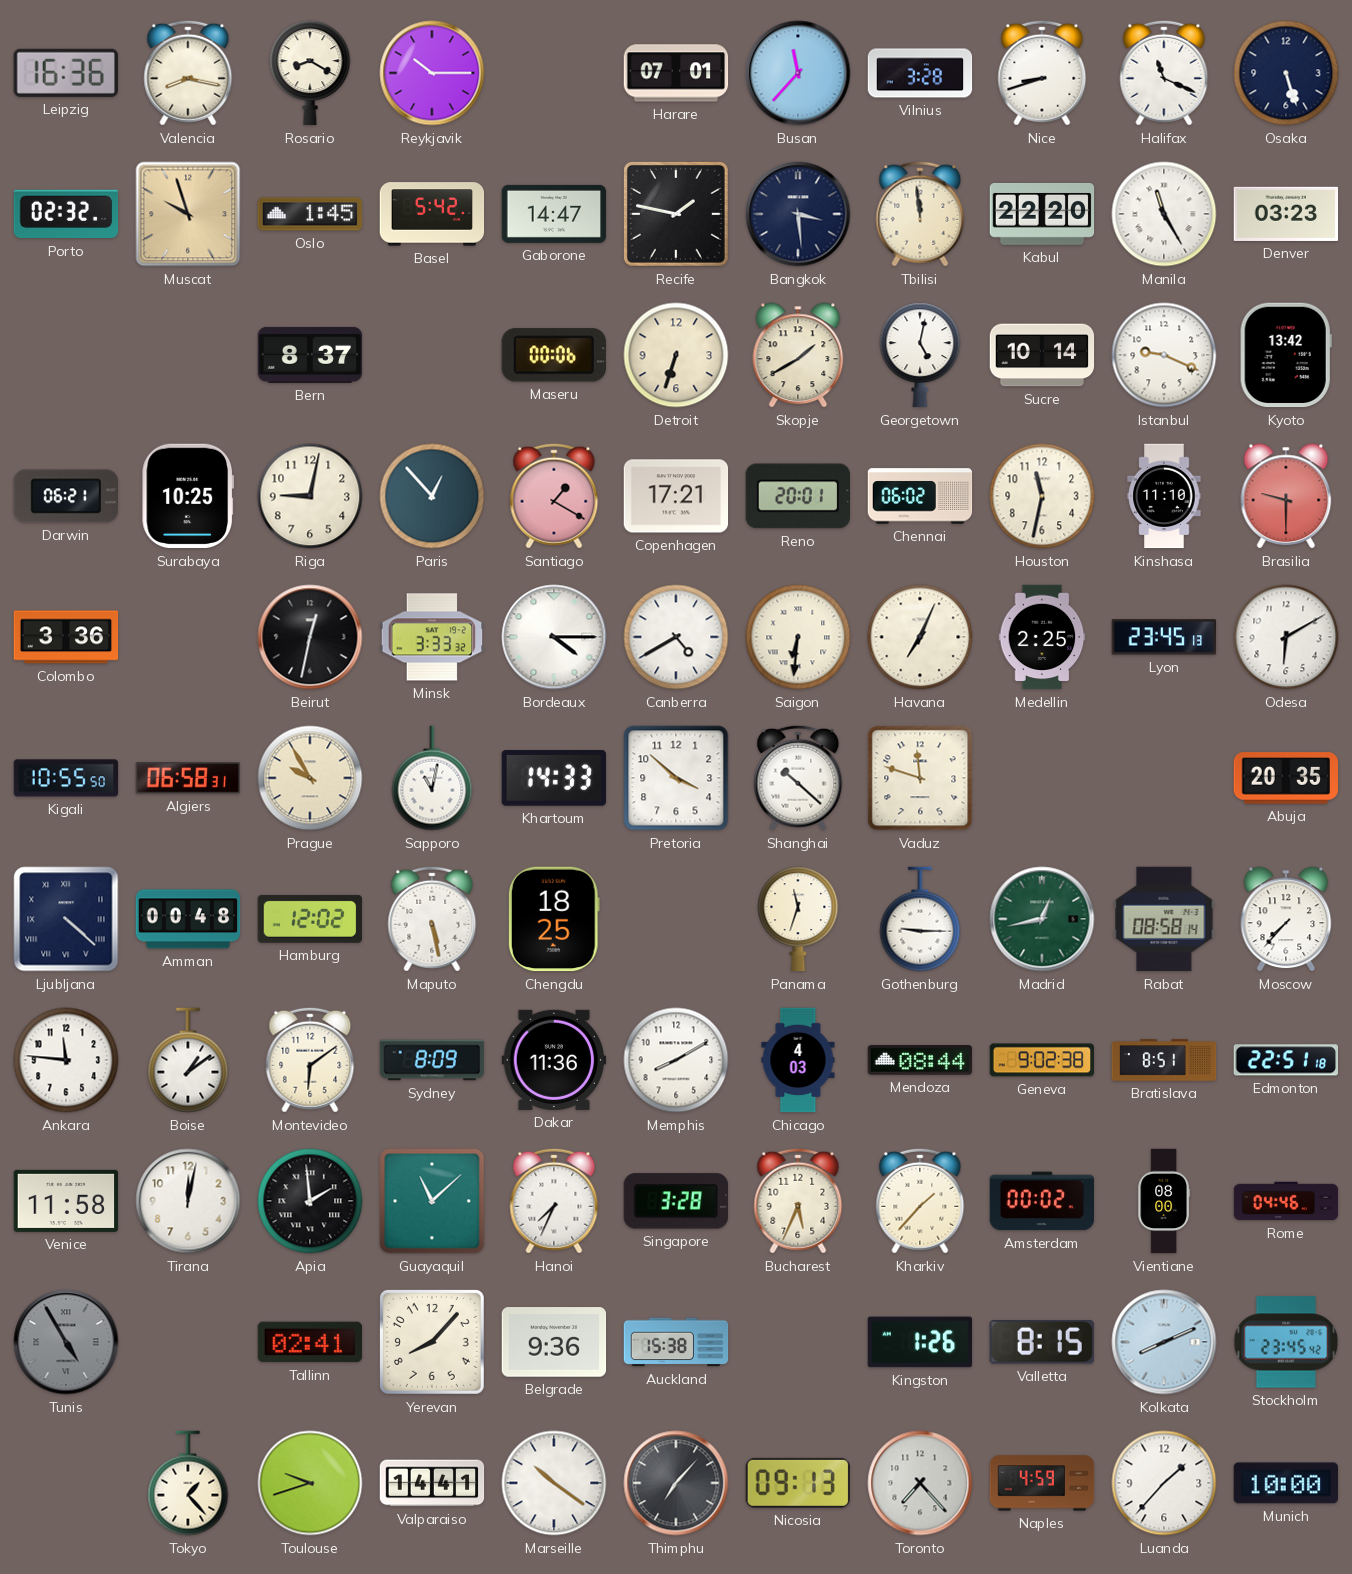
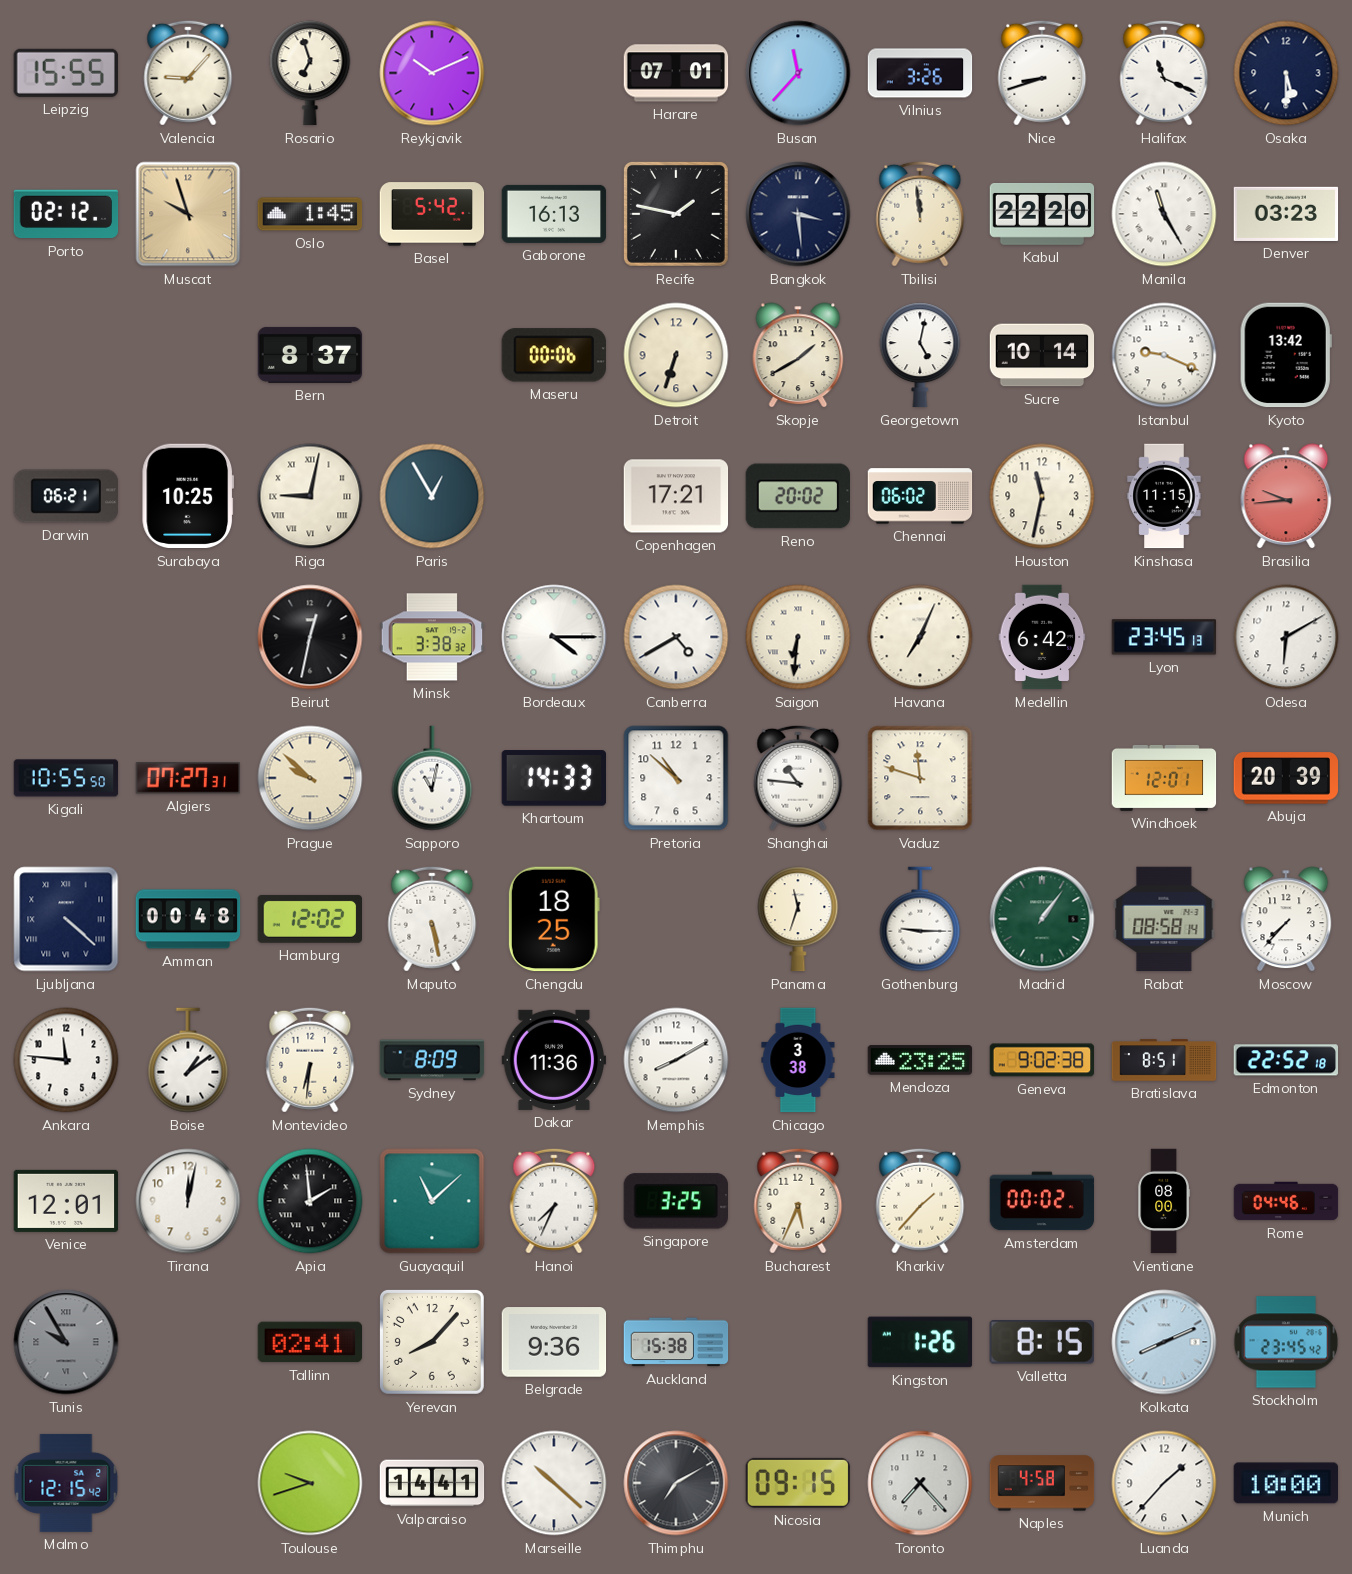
Leipzig: 16:36 -> 15:55
Valencia: 8:17 -> 9:07
Rosario: 8:20 -> 6:57
Reykjavik: 10:15 -> 10:11
Vilnius: 3:28 -> 3:26
Osaka: 5:27 -> 5:30
Porto: 02:32 -> 02:12
Gaborone: 14:47 -> 16:13
Riga numerals: Arabic -> Roman
Paris: 12:53 -> 12:55
Santiago: 1:20 -> none
Reno: 20:01 -> 20:02
Kinshasa: 11:10 -> 11:15
Brasilia: 9:30 -> 9:44
Colombo: 3:36 -> none
Minsk: 3:33 -> 3:38
Medellin: 2:25 -> 6:42
Algiers: 06:58 -> 07:27
Prague: 9:55 -> 9:52
Pretoria: 3:52 -> 10:52
Shanghai: 10:22 -> 10:46
Windhoek: none -> 12:01
Abuja: 20:35 -> 20:39
Madrid: 12:43 -> 1:06
Montevideo: 6:09 -> 6:31
Chicago: 4:03 -> 3:38
Mendoza: 08:44 -> 23:25
Edmonton: 22:51 -> 22:52
Venice: 11:58 -> 12:01
Singapore: 3:28 -> 3:25
Tunis: 4:55 -> 9:55
Malmo: none -> 12:15
Tokyo: 1:23 -> none
Marseille: 10:21 -> 10:22
Thimphu: 7:07 -> 7:10
Nicosia: 09:13 -> 09:15
Naples: 4:59 -> 4:58
